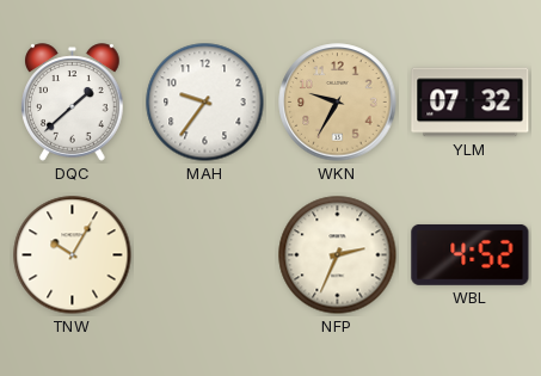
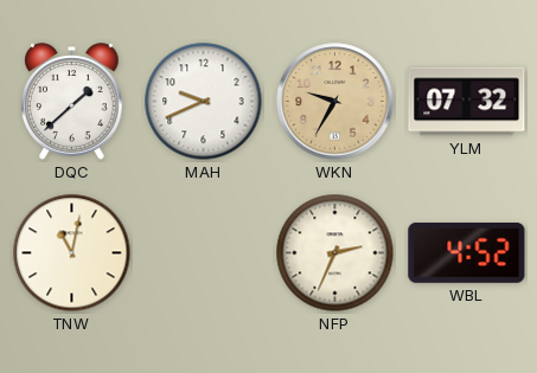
MAH: 9:36 -> 9:41
TNW: 10:05 -> 11:02
